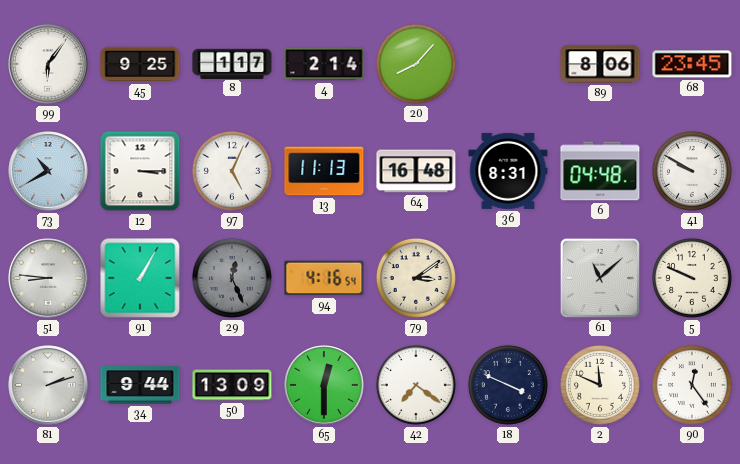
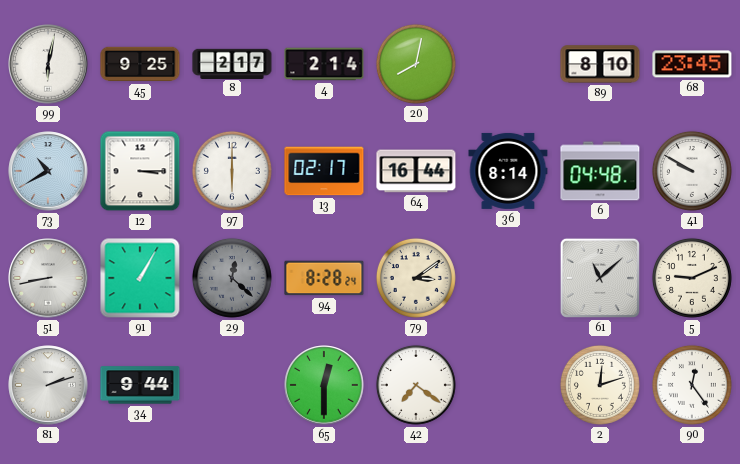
99: 6:06 -> 6:02
8: 1:17 -> 2:17
20: 8:07 -> 8:02
89: 8:06 -> 8:10
97: 5:04 -> 6:00
13: 11:13 -> 02:17
64: 16:48 -> 16:44
36: 8:31 -> 8:14
51: 8:46 -> 8:43
29: 12:26 -> 12:22
94: 4:16 -> 8:28
5: 9:49 -> 9:11
50: 13:09 -> none
18: 3:49 -> none
2: 11:49 -> 12:12
